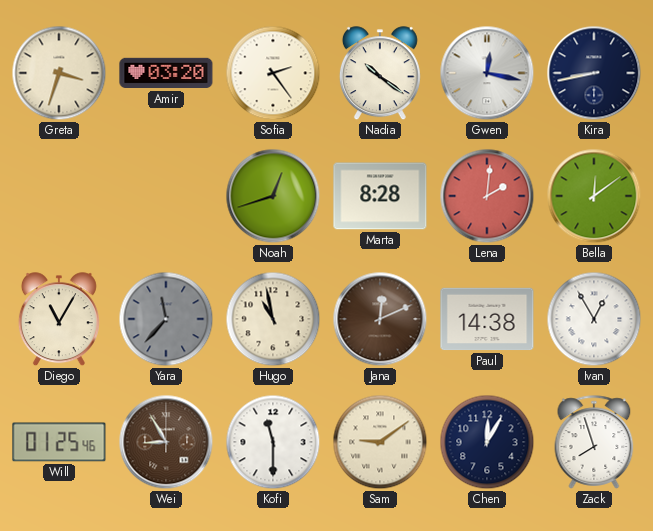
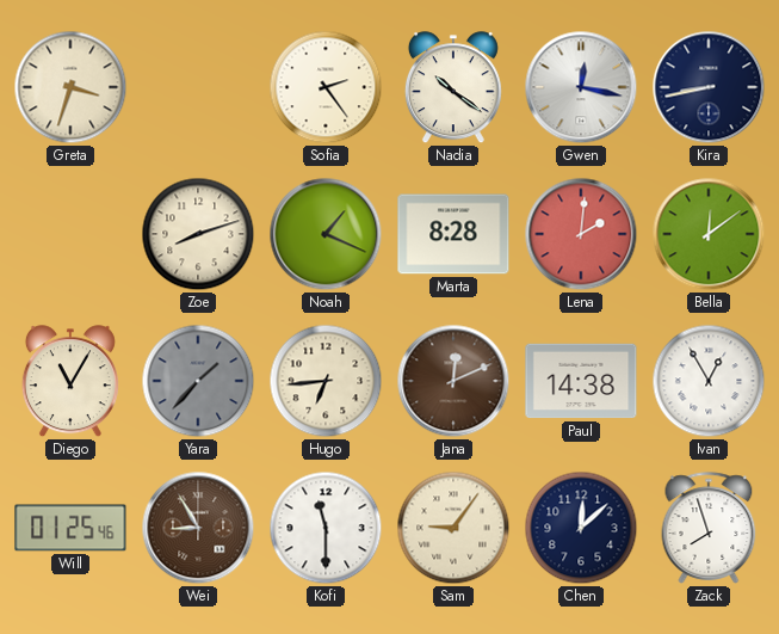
Amir: 03:20 -> none
Zoe: none -> 8:12
Noah: 12:42 -> 1:19
Yara: 11:37 -> 1:37
Hugo: 10:58 -> 6:44
Sam: 9:09 -> 9:06
Chen: 12:05 -> 12:08
